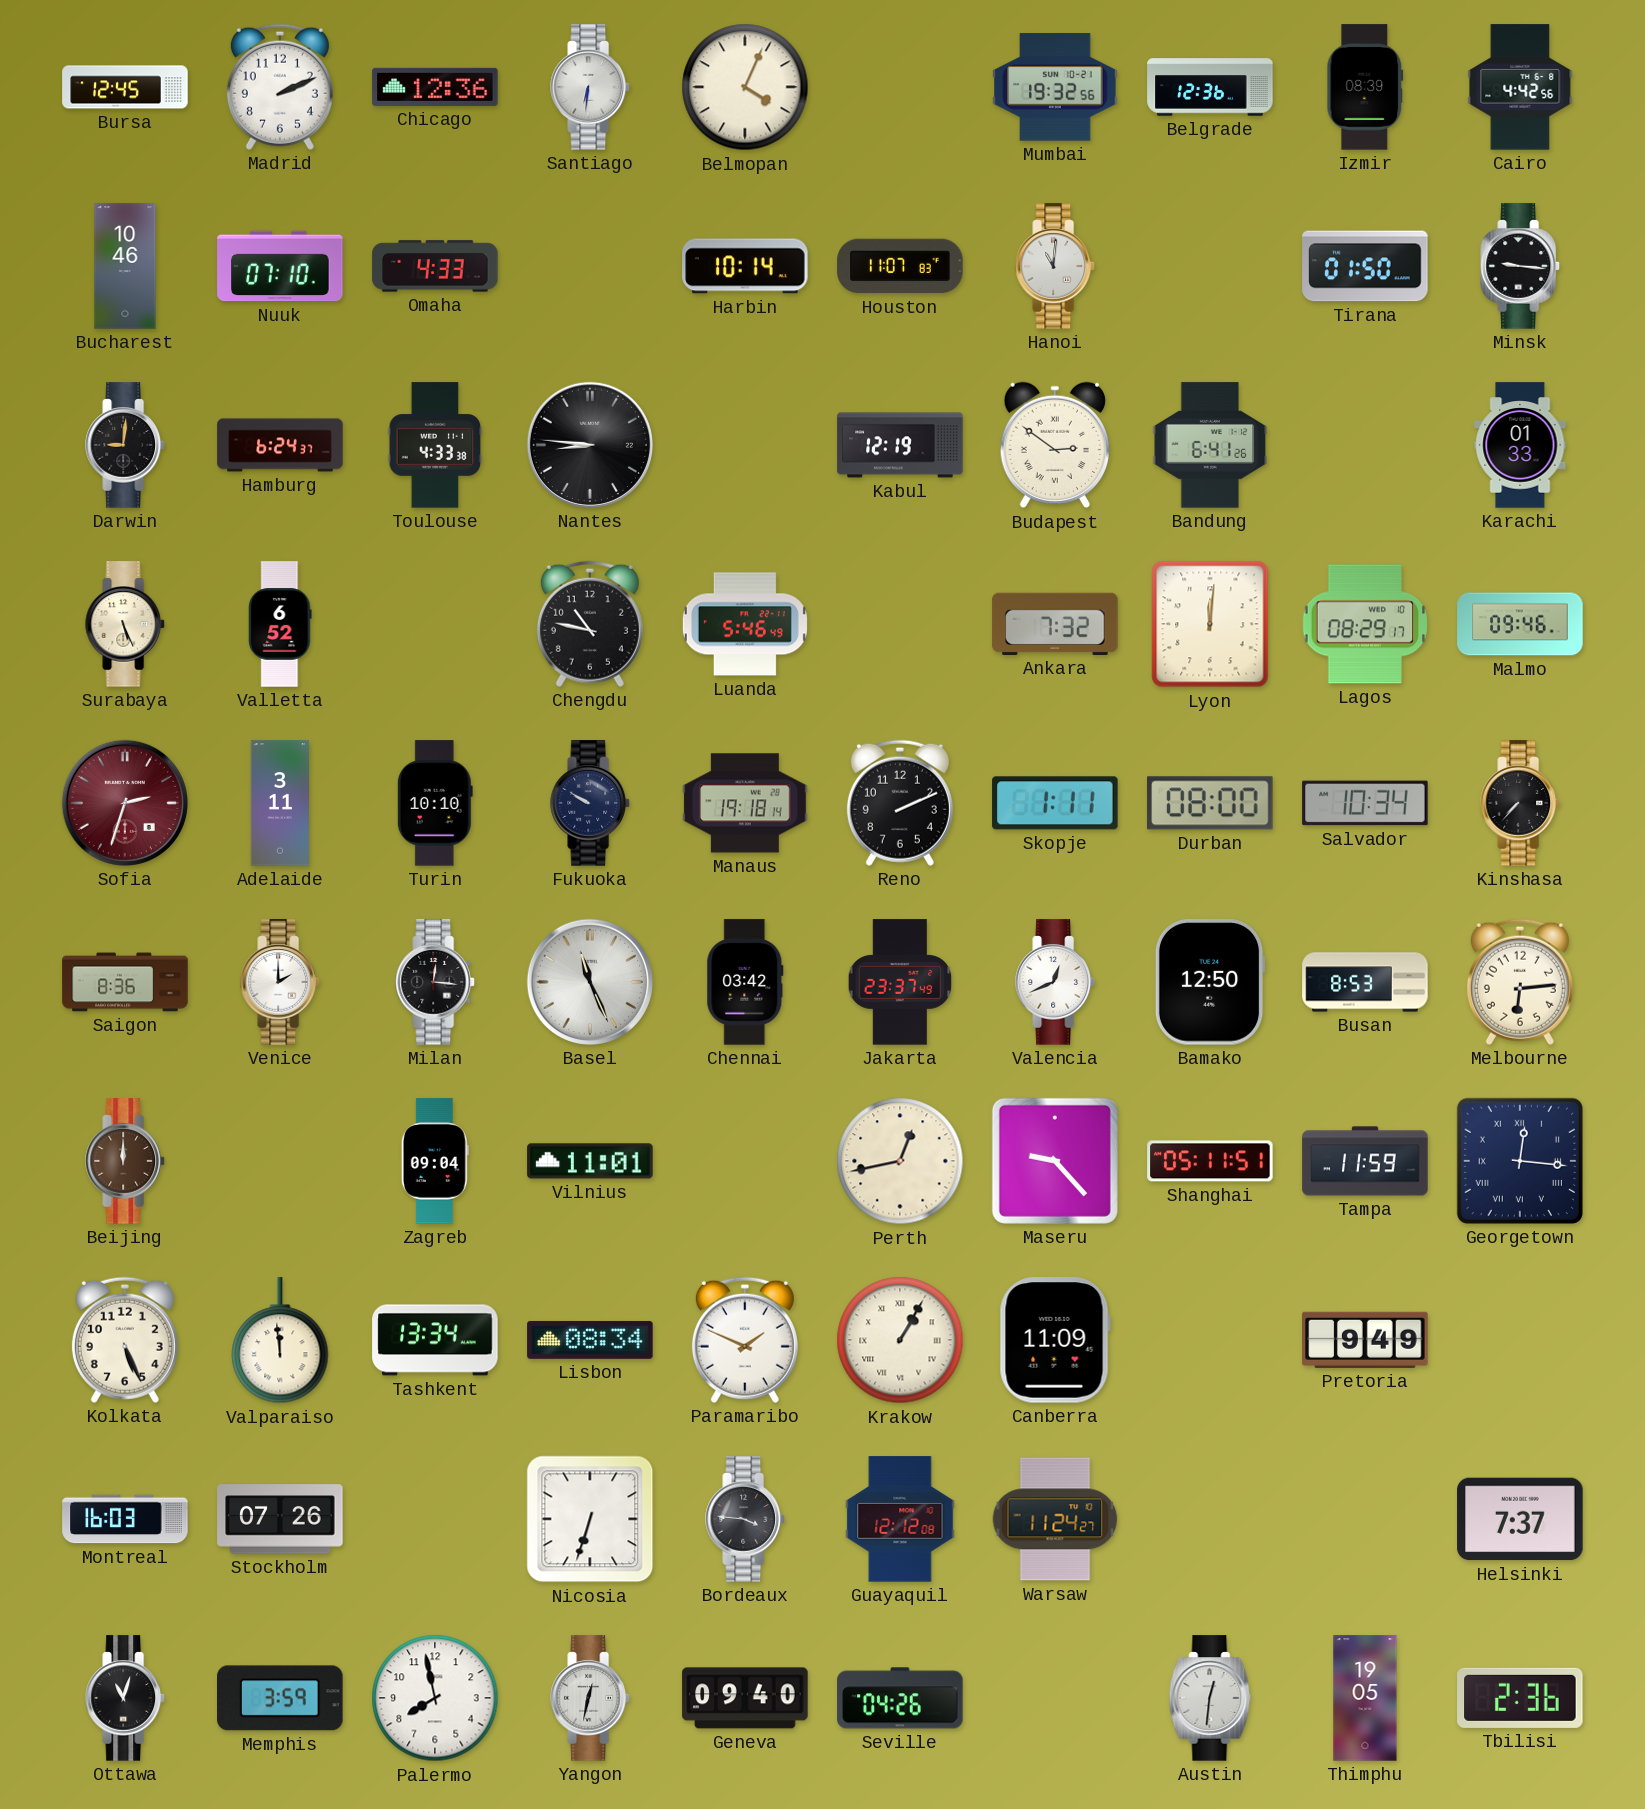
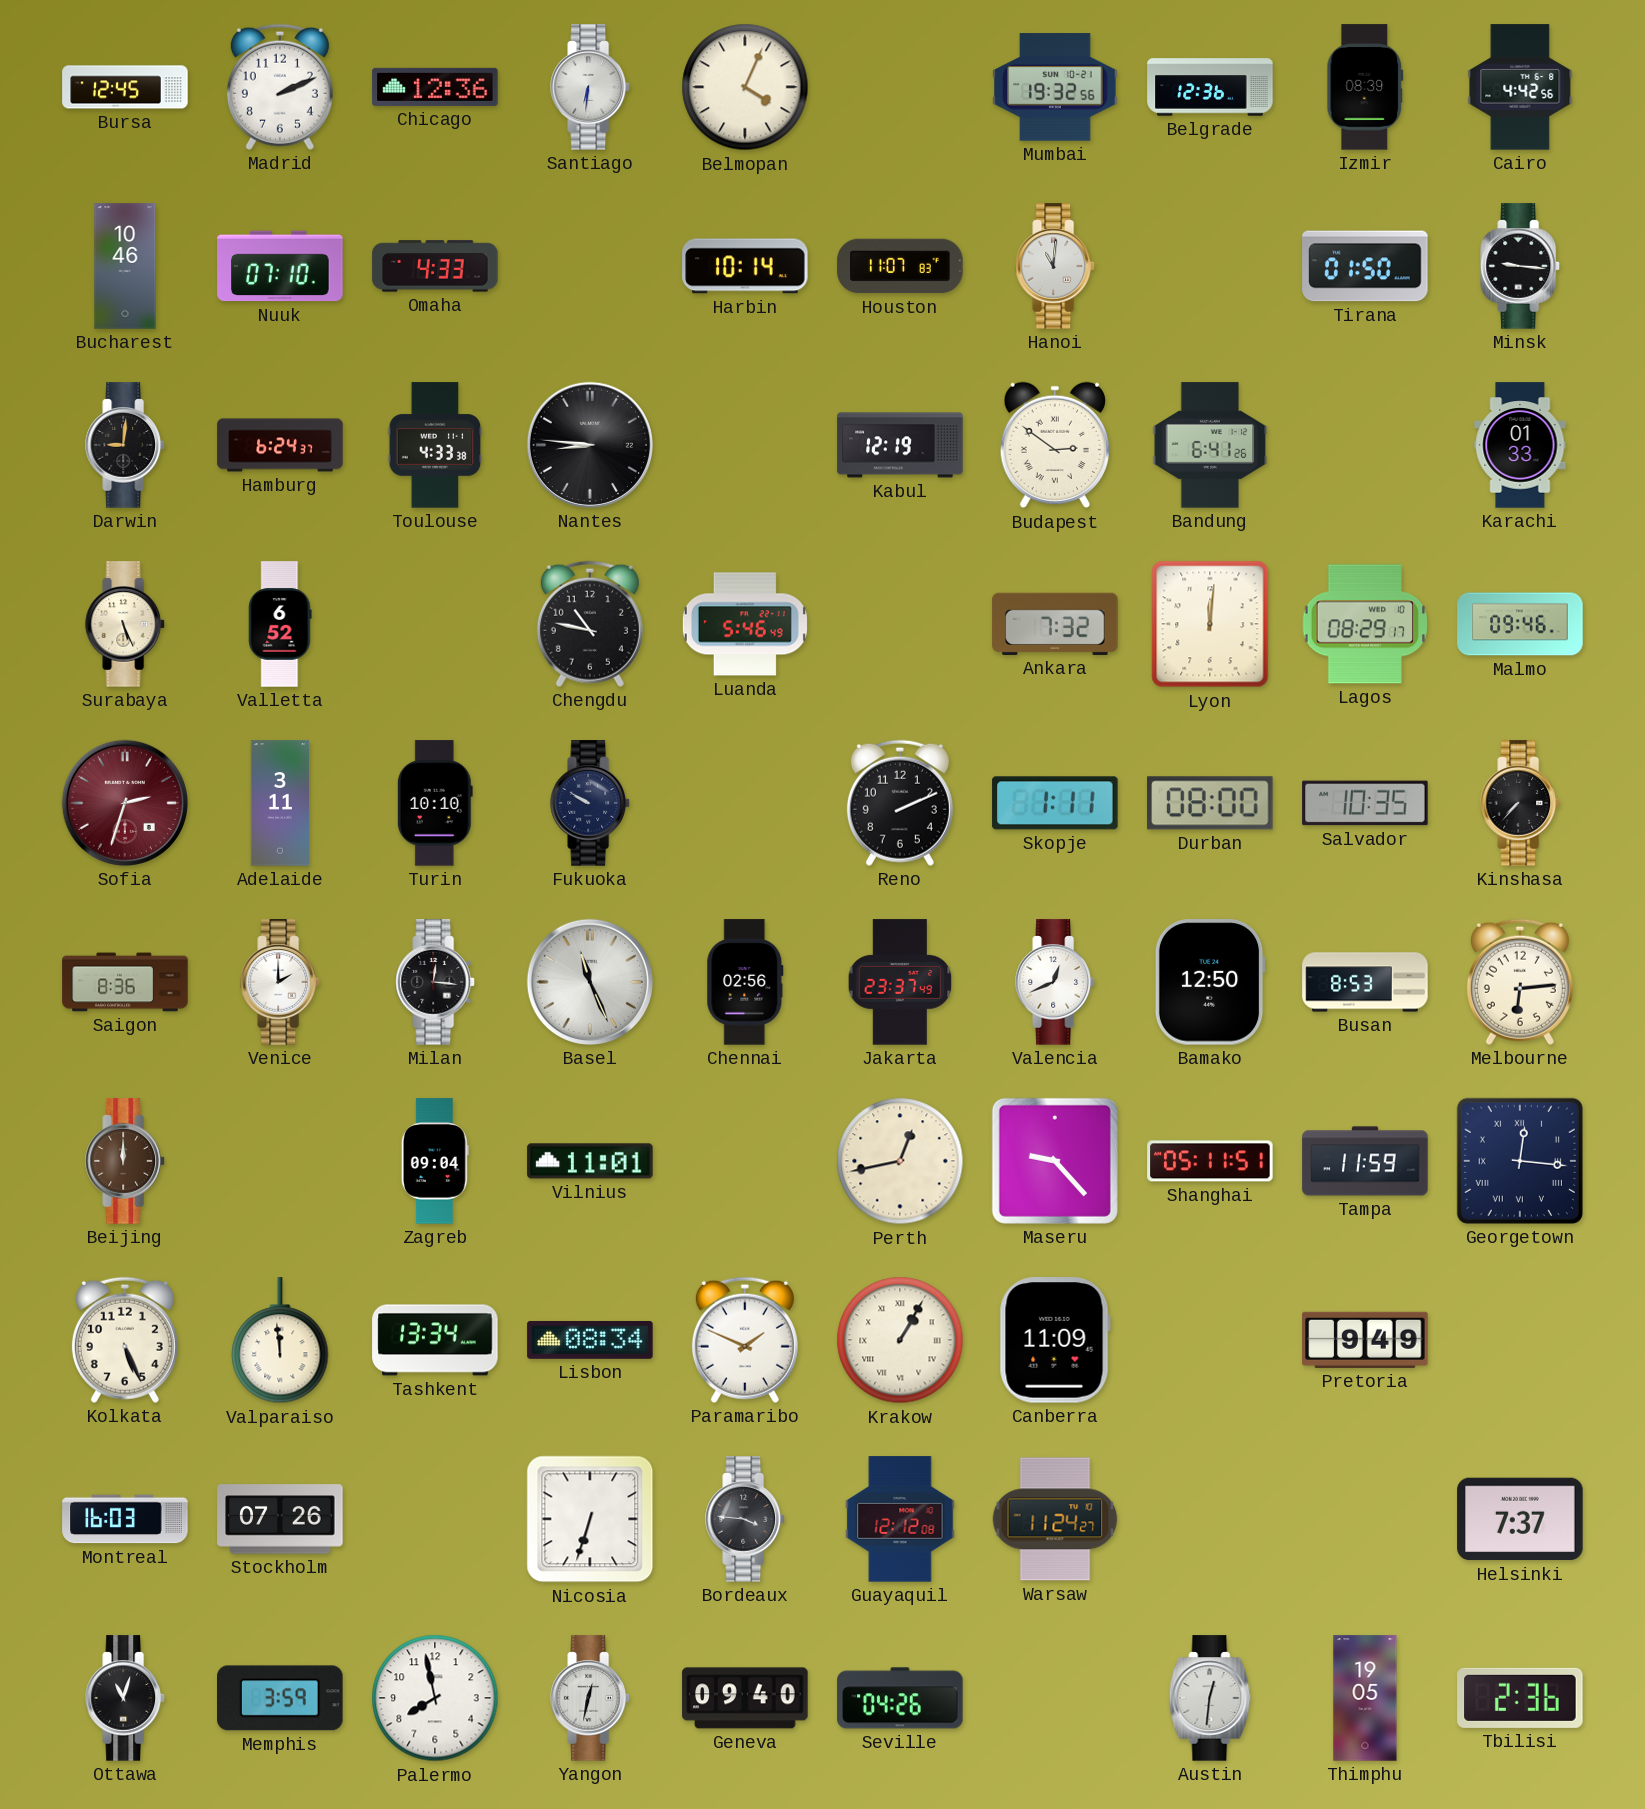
Manaus: 19:18 -> none
Salvador: 10:34 -> 10:35
Chennai: 03:42 -> 02:56
